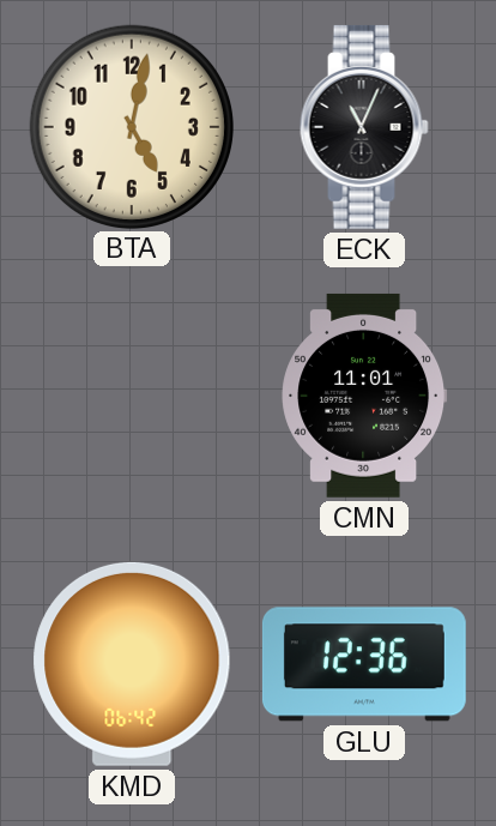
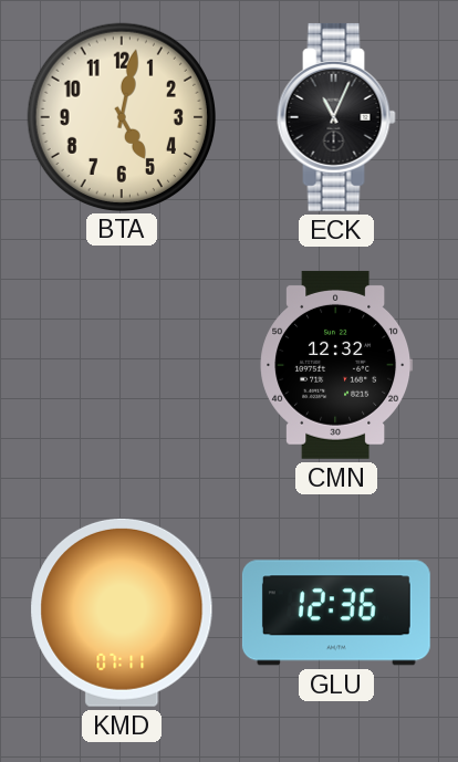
CMN: 11:01 -> 12:32
KMD: 06:42 -> 07:11
